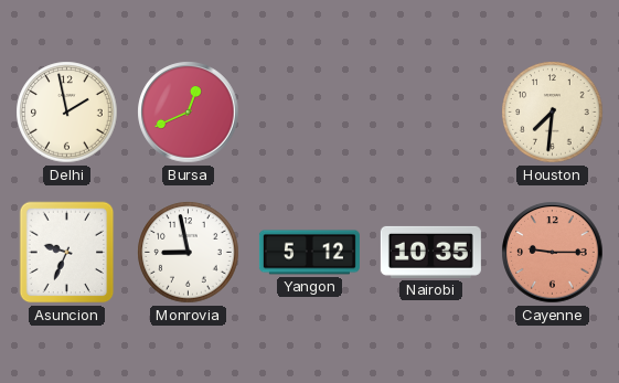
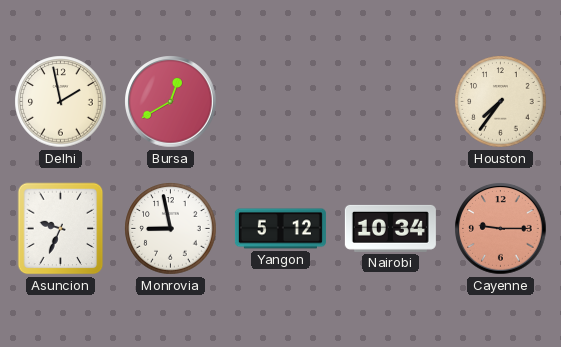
Bursa: 12:41 -> 12:40
Houston: 7:31 -> 7:36
Nairobi: 10:35 -> 10:34
